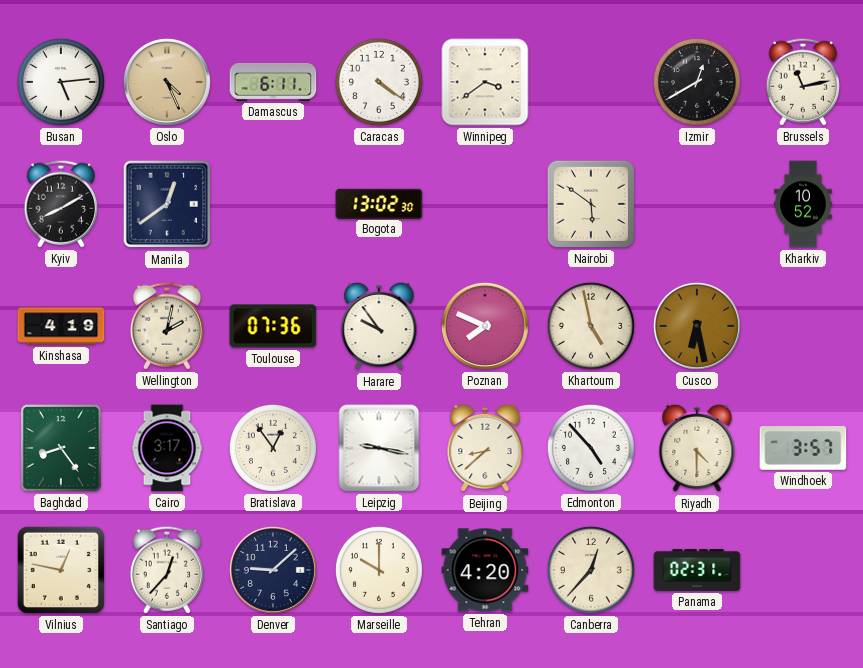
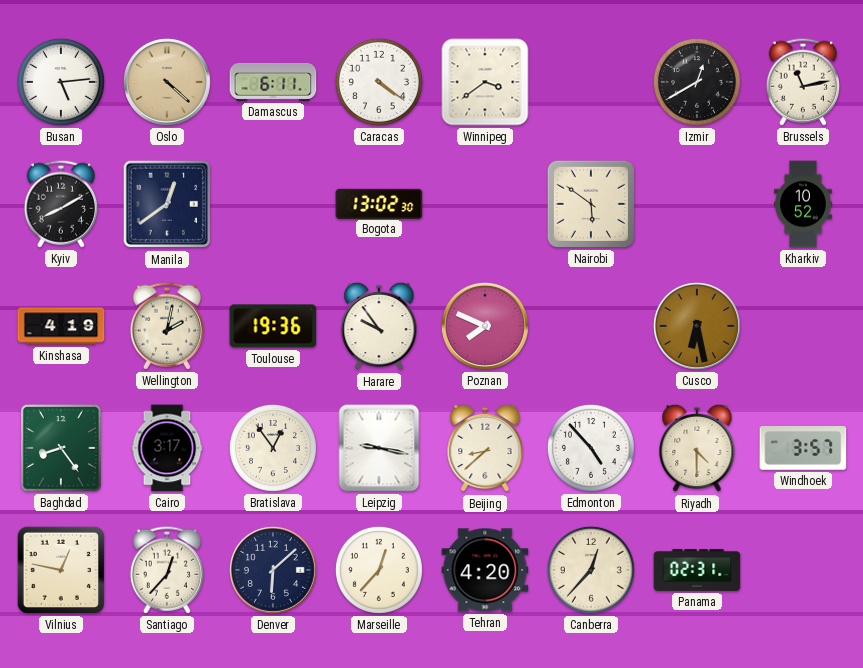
Oslo: 4:26 -> 4:22
Toulouse: 07:36 -> 19:36
Khartoum: 4:58 -> none
Denver: 9:08 -> 6:08
Marseille: 10:00 -> 12:37
